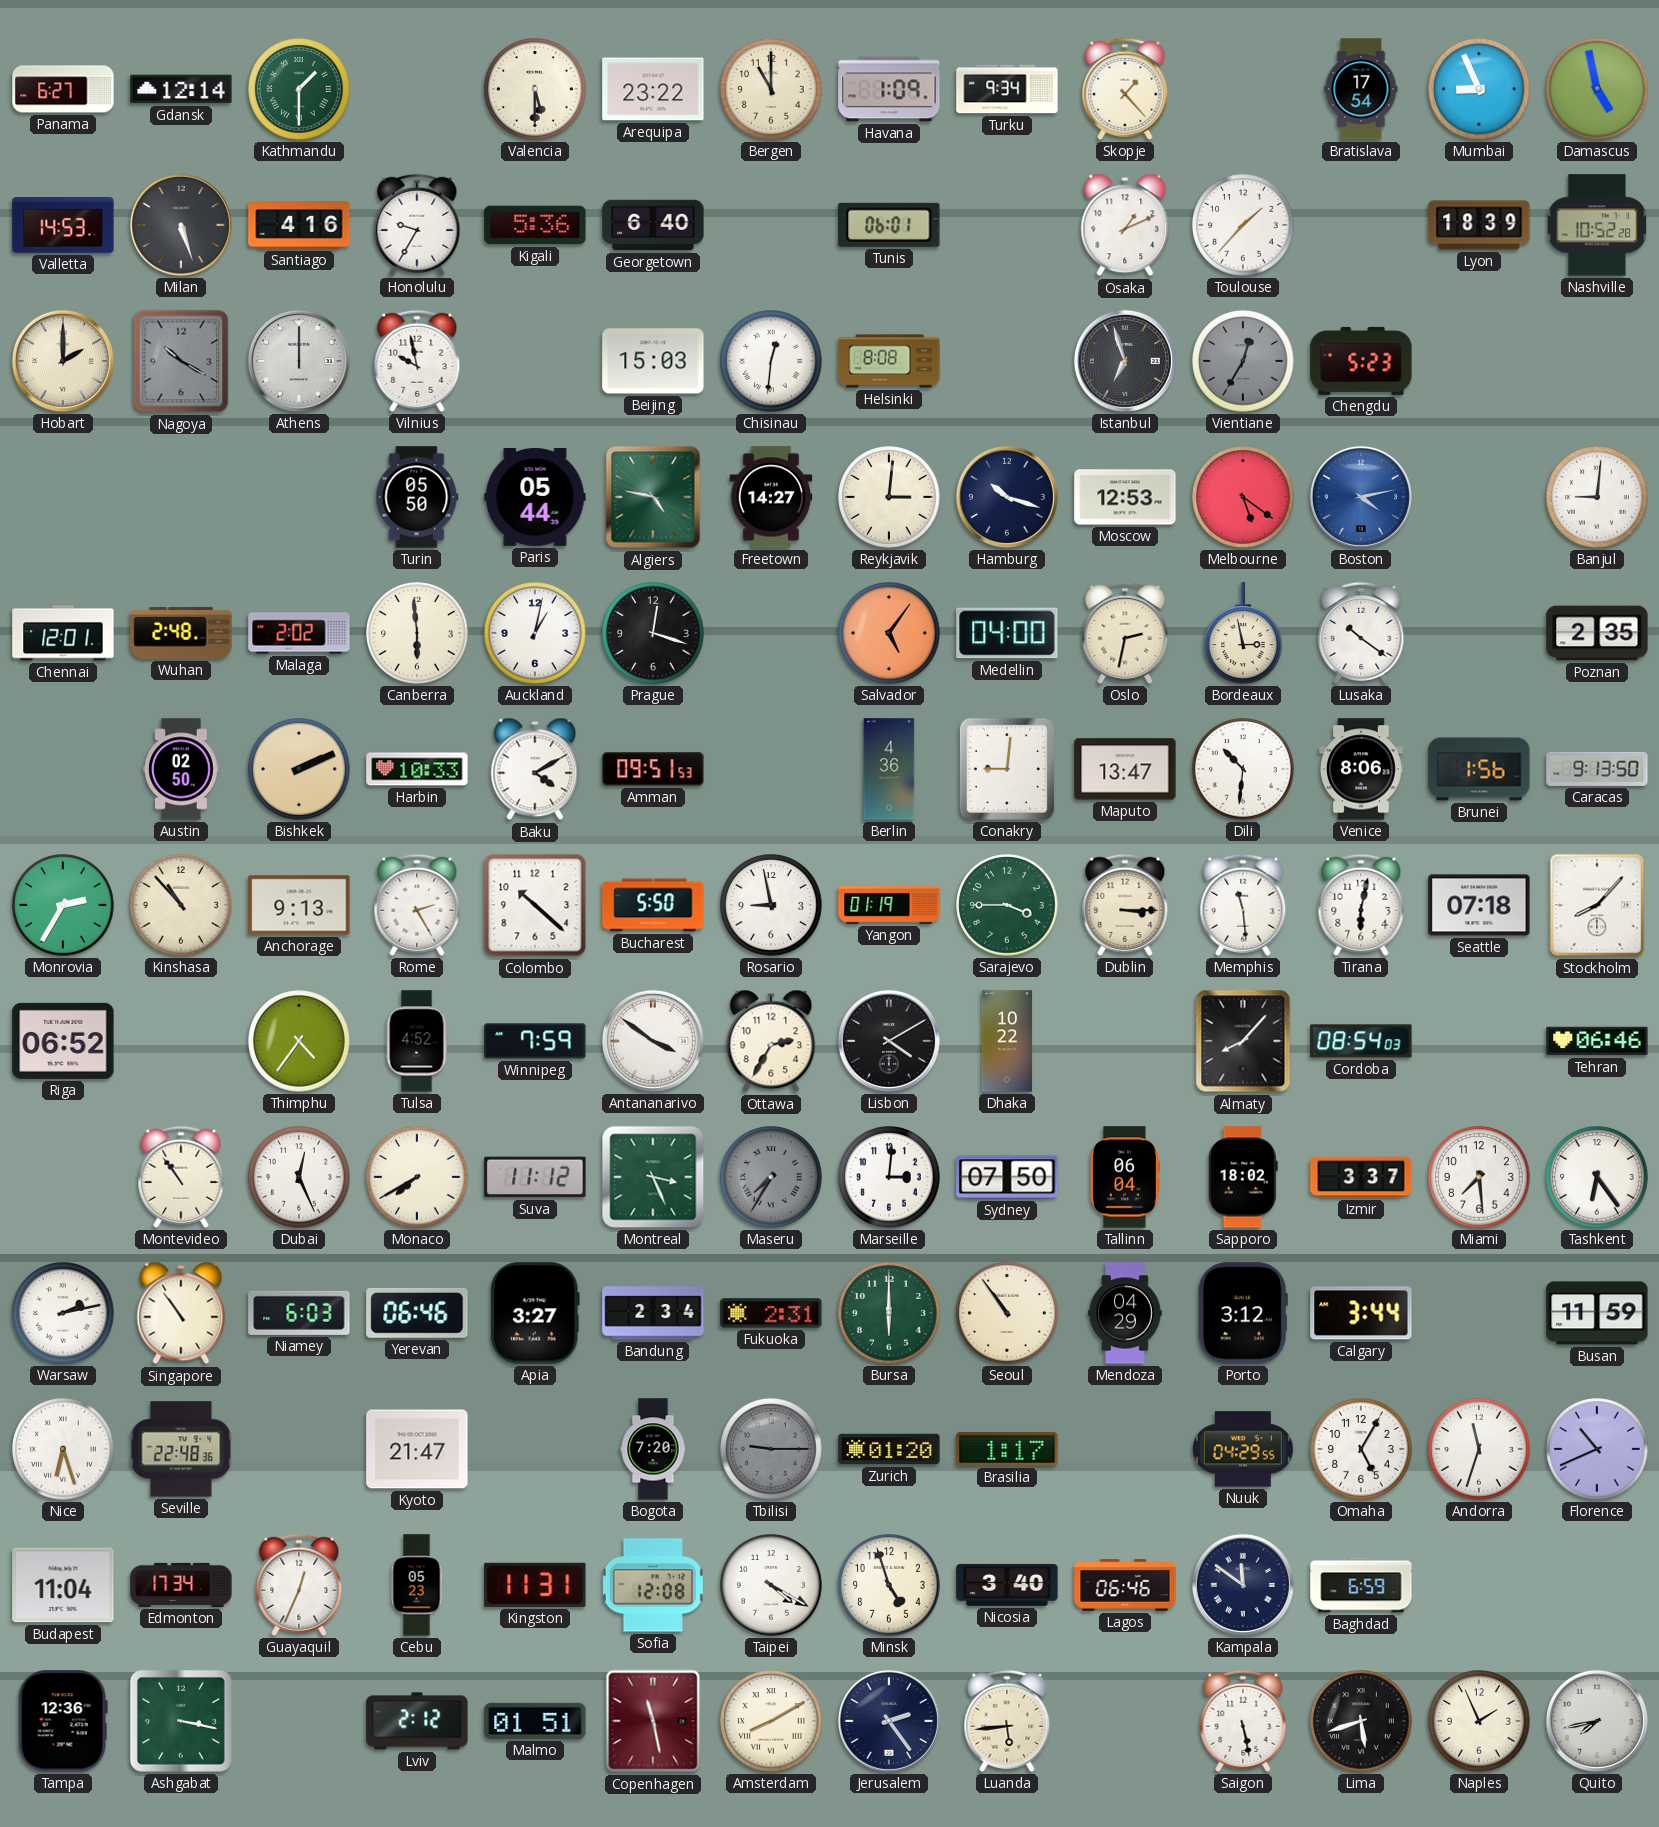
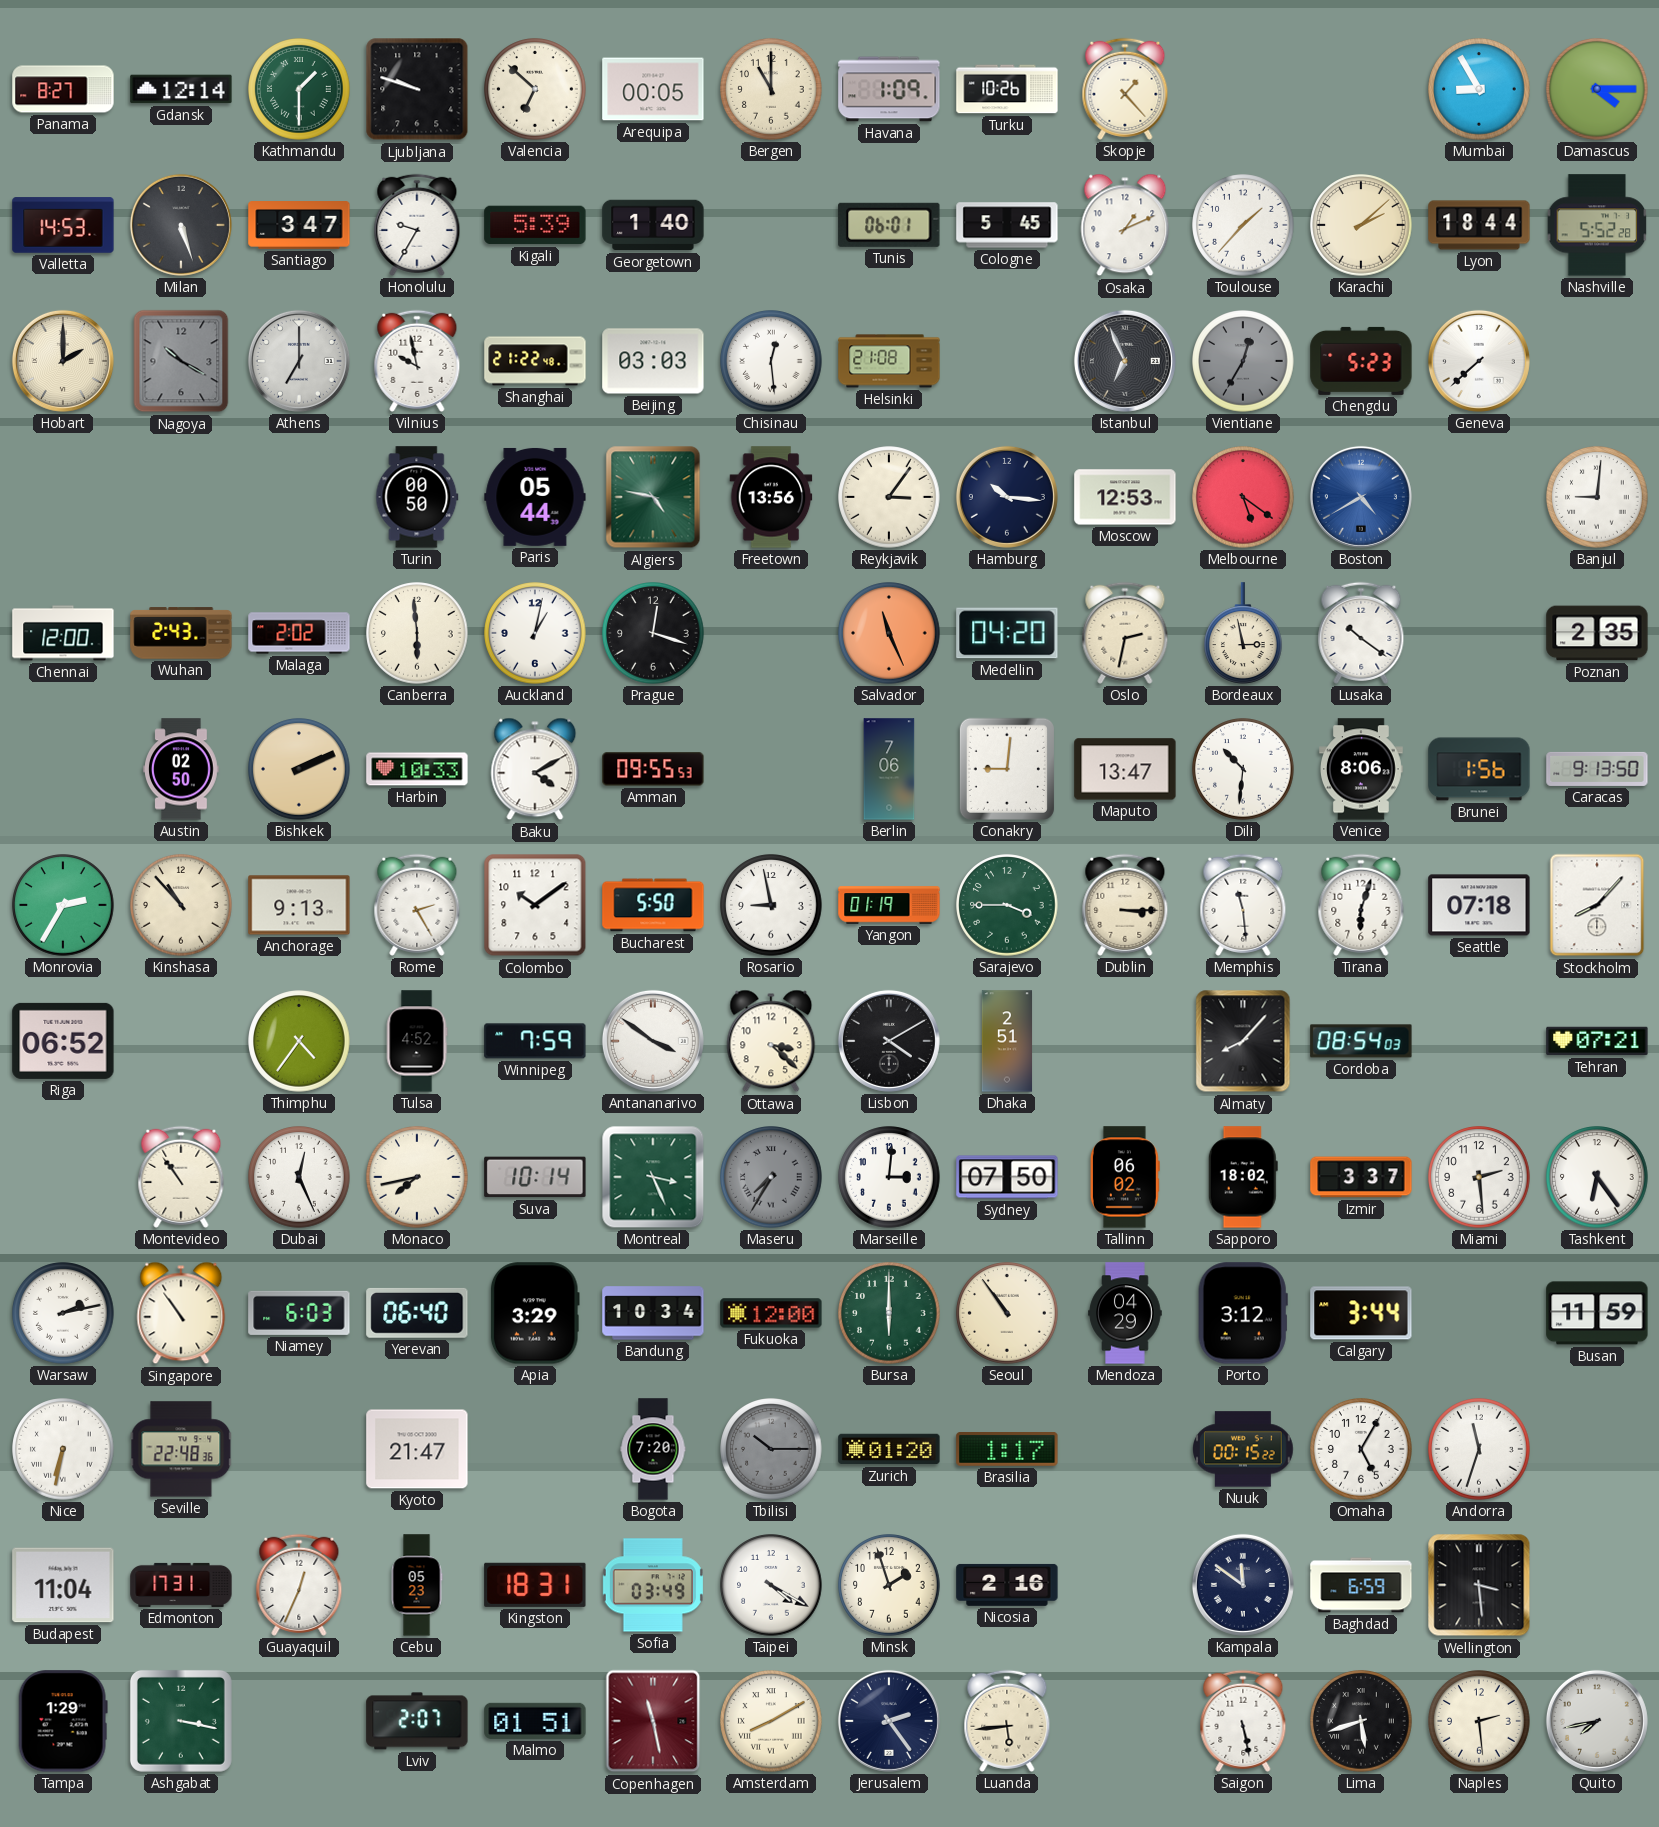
Panama: 6:27 -> 8:27
Ljubljana: none -> 9:48
Valencia: 5:30 -> 6:52
Arequipa: 23:22 -> 00:05
Turku: 9:34 -> 10:26
Bratislava: 17:54 -> none
Mumbai: 8:56 -> 8:55
Damascus: 4:58 -> 4:15
Santiago: 4:16 -> 3:47
Kigali: 5:36 -> 5:39
Georgetown: 6:40 -> 1:40
Cologne: none -> 5:45
Karachi: none -> 2:08
Lyon: 18:39 -> 18:44
Nashville: 10:52 -> 5:52
Athens: 12:00 -> 7:00
Shanghai: none -> 21:22
Beijing: 15:03 -> 03:03
Chisinau: 12:31 -> 12:29
Helsinki: 8:08 -> 21:08
Istanbul: 6:57 -> 6:56
Geneva: none -> 7:38
Turin: 05:50 -> 00:50
Freetown: 14:27 -> 13:56
Reykjavik: 3:01 -> 3:06
Hamburg: 10:18 -> 10:16
Boston: 4:13 -> 4:40
Chennai: 12:01 -> 12:00
Wuhan: 2:48 -> 2:43
Salvador: 5:06 -> 11:26
Medellin: 04:00 -> 04:20
Amman: 09:51 -> 09:55
Berlin: 4:36 -> 7:06
Colombo: 10:22 -> 10:09
Tirana: 6:02 -> 6:03
Ottawa: 2:35 -> 3:22
Dhaka: 10:22 -> 2:51
Tehran: 06:46 -> 07:21
Monaco: 7:40 -> 7:43
Suva: 11:12 -> 10:14
Tallinn: 06:04 -> 06:02
Miami: 7:29 -> 2:29
Yerevan: 06:46 -> 06:40
Apia: 3:27 -> 3:29
Bandung: 2:34 -> 10:34
Fukuoka: 2:31 -> 12:00
Nice: 6:27 -> 6:32
Tbilisi: 9:15 -> 10:15
Nuuk: 04:29 -> 00:15
Florence: 10:41 -> none
Edmonton: 17:34 -> 17:31
Kingston: 11:31 -> 18:31
Sofia: 12:08 -> 03:49
Minsk: 4:57 -> 1:57
Nicosia: 3:40 -> 2:16
Lagos: 06:46 -> none
Wellington: none -> 3:29
Tampa: 12:36 -> 1:29
Lviv: 2:12 -> 2:07
Naples: 1:56 -> 2:29
